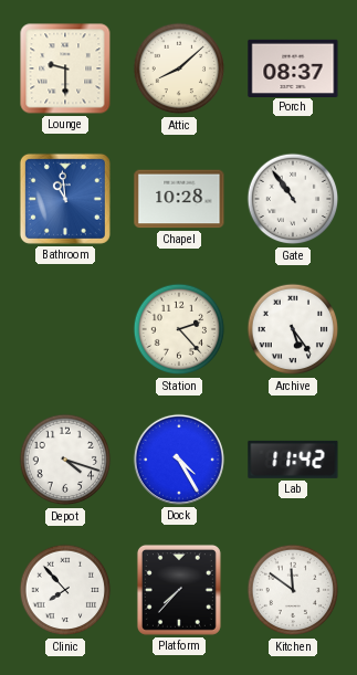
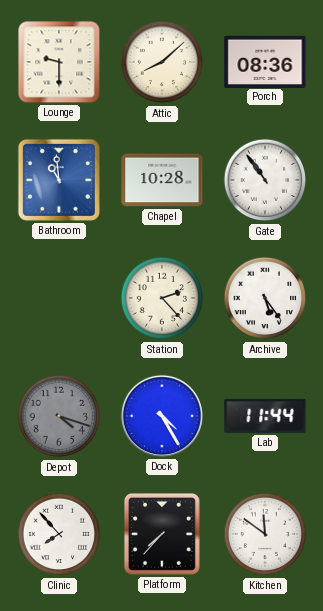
Porch: 08:37 -> 08:36
Depot dial: white -> grey
Lab: 11:42 -> 11:44
